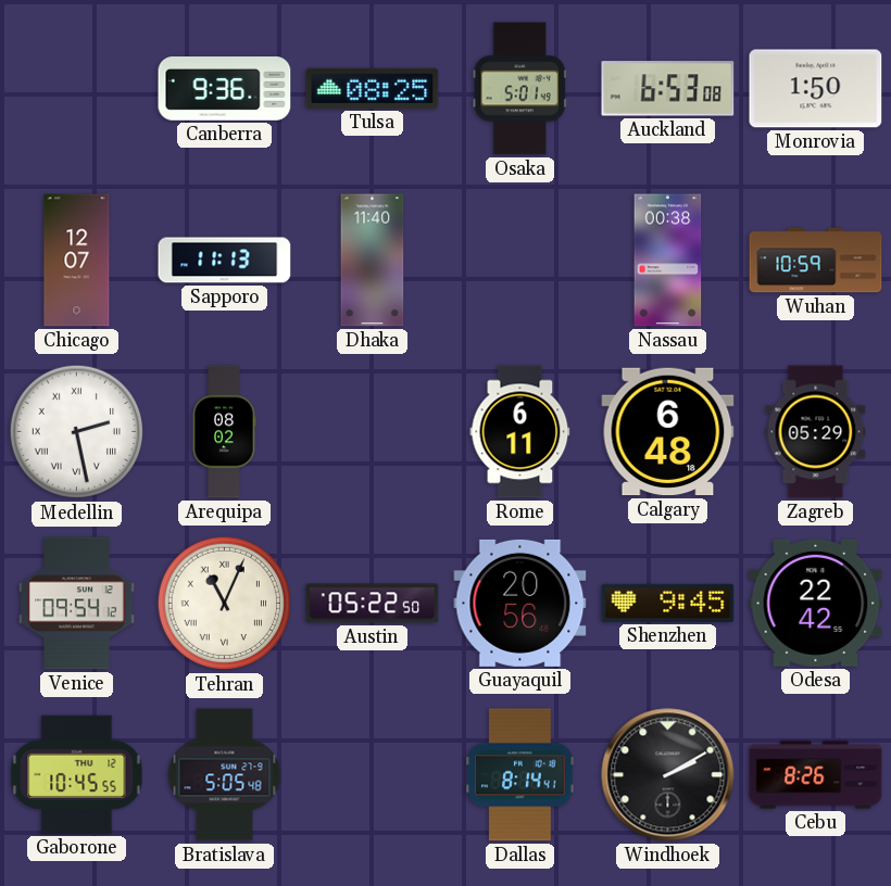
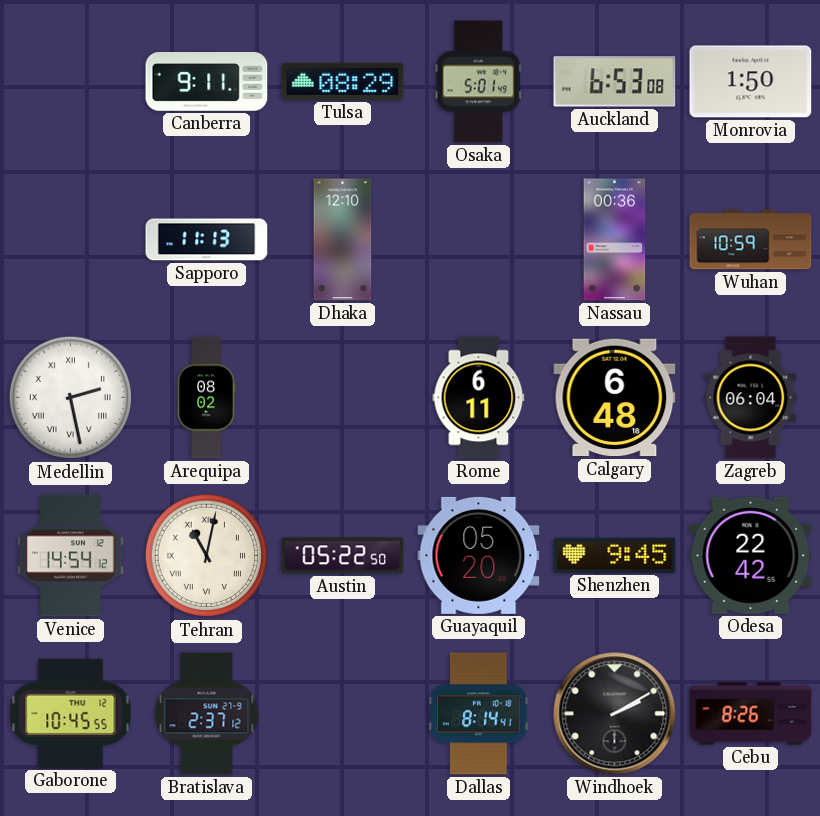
Canberra: 9:36 -> 9:11
Tulsa: 08:25 -> 08:29
Chicago: 12:07 -> none
Dhaka: 11:40 -> 12:10
Nassau: 00:38 -> 00:36
Zagreb: 05:29 -> 06:04
Venice: 09:54 -> 14:54
Tehran: 11:04 -> 11:02
Guayaquil: 20:56 -> 05:20
Bratislava: 5:05 -> 2:37
